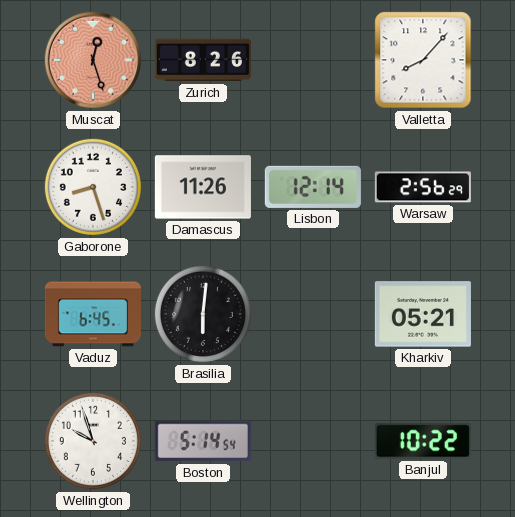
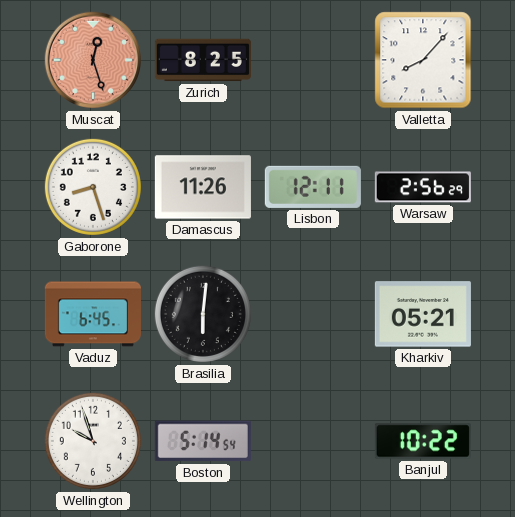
Zurich: 8:26 -> 8:25
Lisbon: 12:14 -> 12:11
